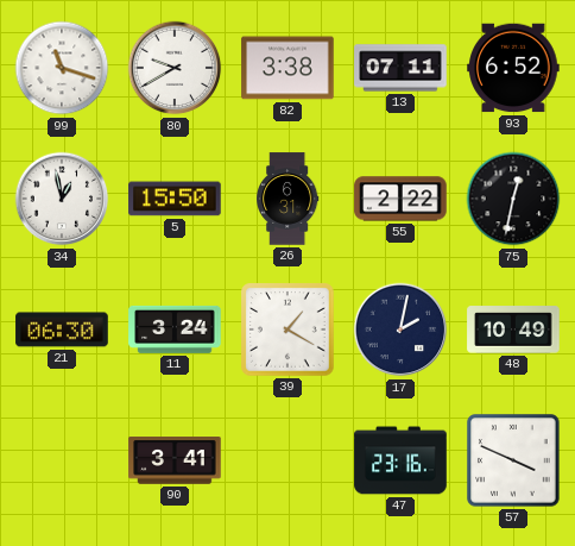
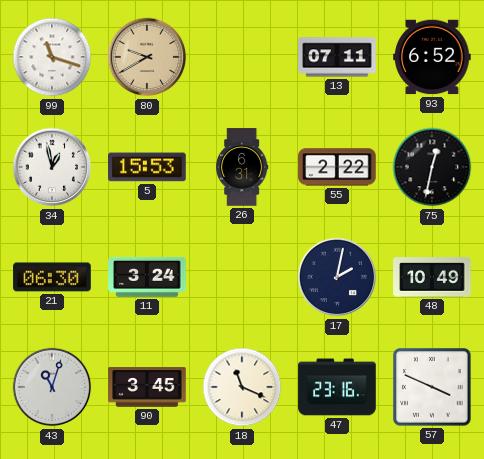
80 dial: white -> champagne
82: 3:38 -> none
5: 15:50 -> 15:53
39: 1:20 -> none
43: none -> 11:03
90: 3:41 -> 3:45
18: none -> 11:19
